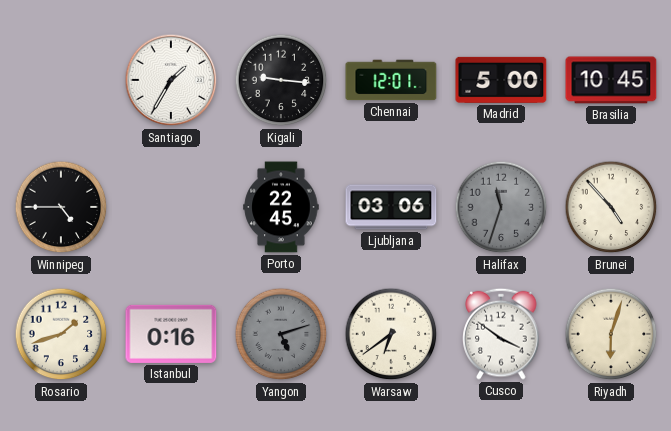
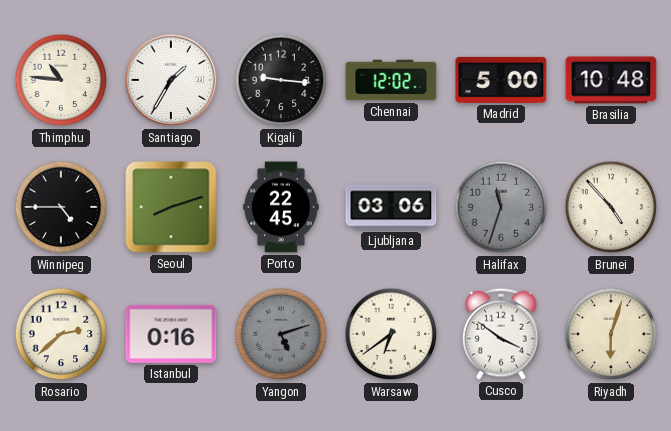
Thimphu: none -> 10:46
Chennai: 12:01 -> 12:02
Brasilia: 10:45 -> 10:48
Seoul: none -> 8:12
Rosario: 1:42 -> 2:38
